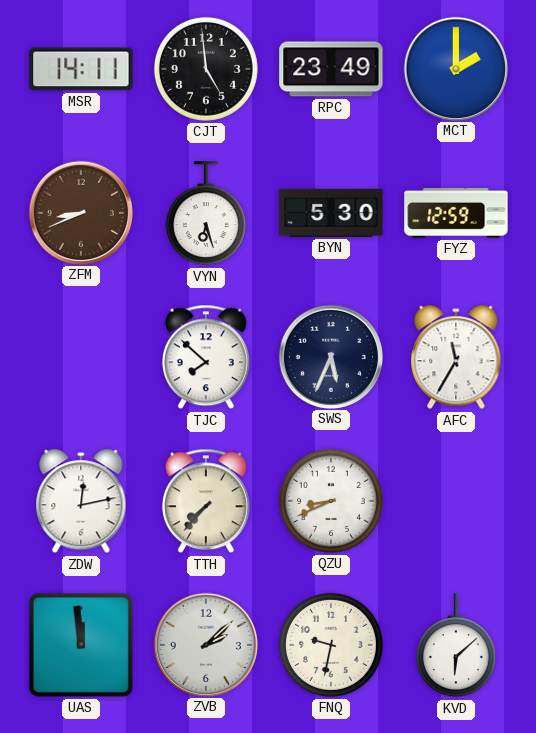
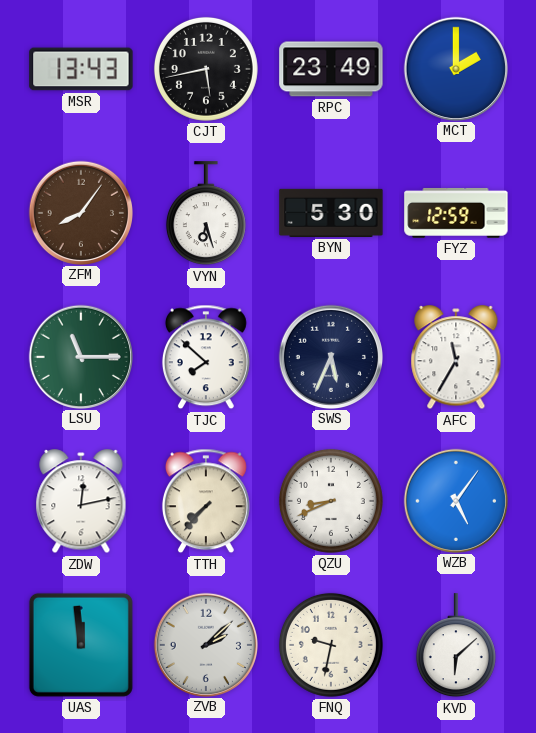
MSR: 14:11 -> 13:43
CJT: 4:59 -> 5:43
ZFM: 8:41 -> 8:06
LSU: none -> 11:15
WZB: none -> 5:06
